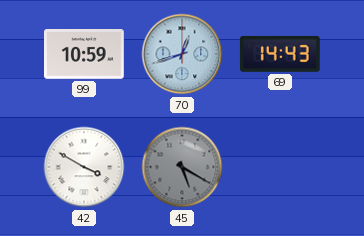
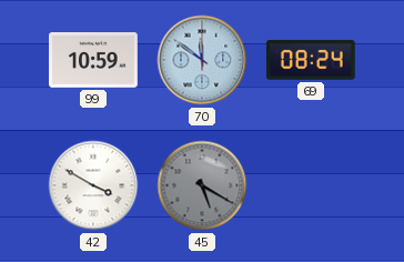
70: 12:42 -> 11:51
69: 14:43 -> 08:24
